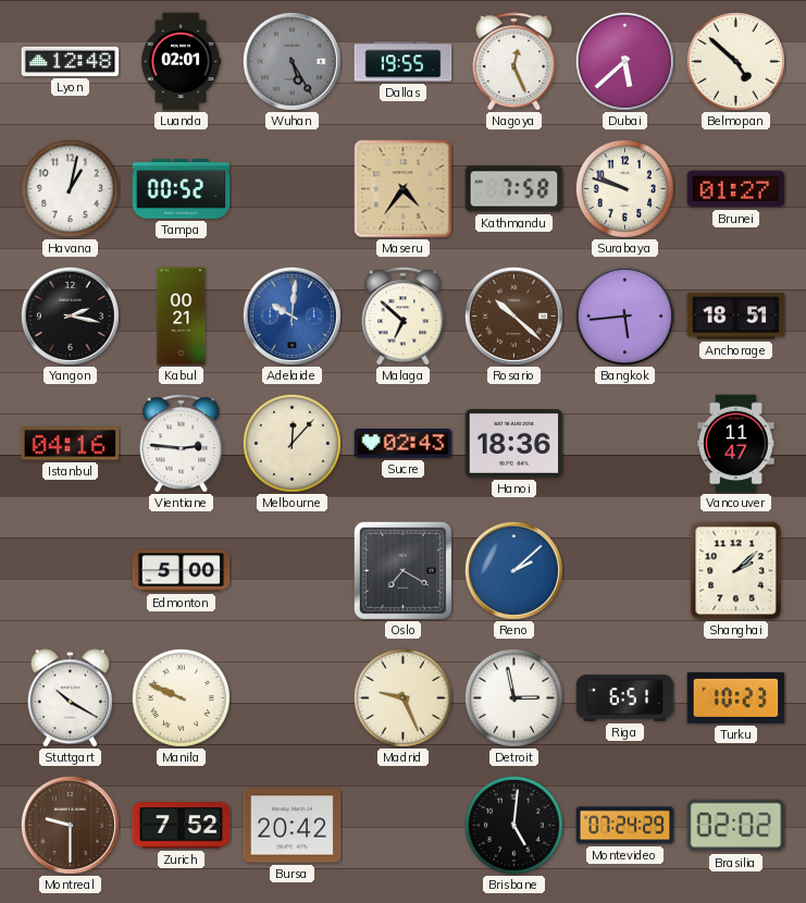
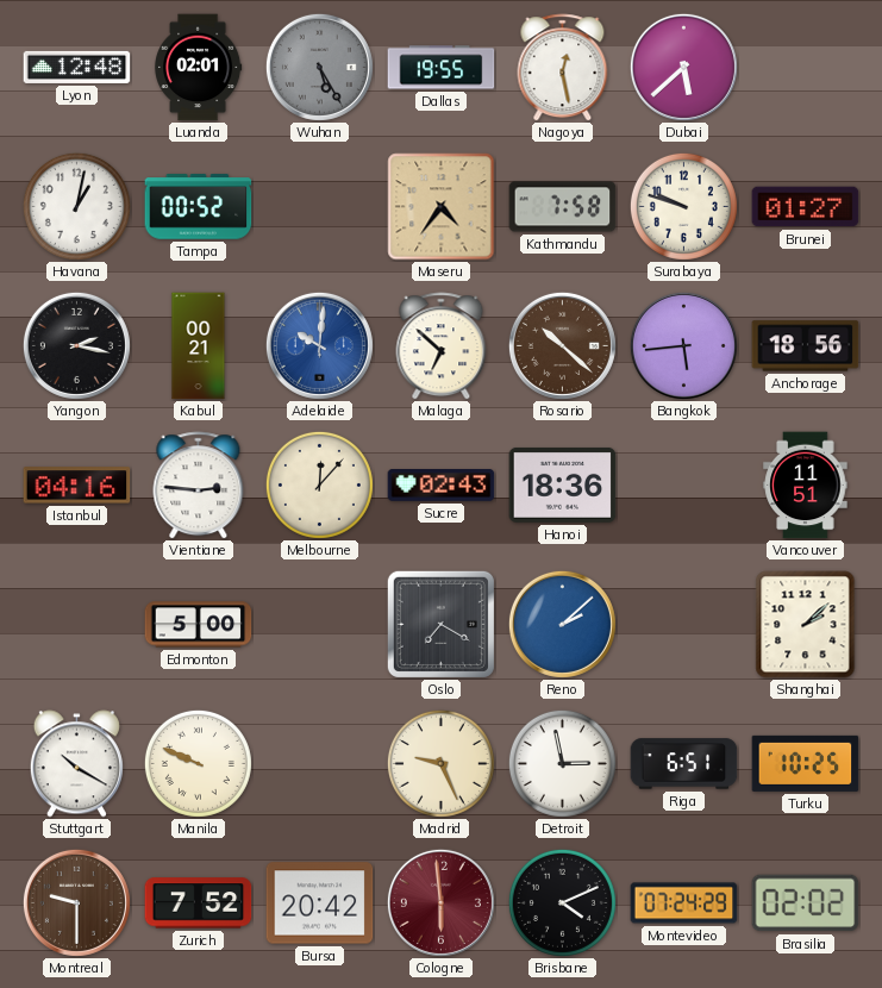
Nagoya: 12:26 -> 12:28
Belmopan: 4:52 -> none
Anchorage: 18:51 -> 18:56
Vancouver: 11:47 -> 11:51
Turku: 10:23 -> 10:25
Cologne: none -> 5:59
Brisbane: 5:01 -> 4:11
